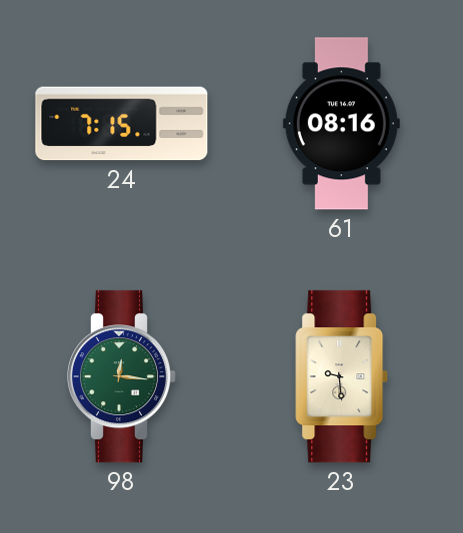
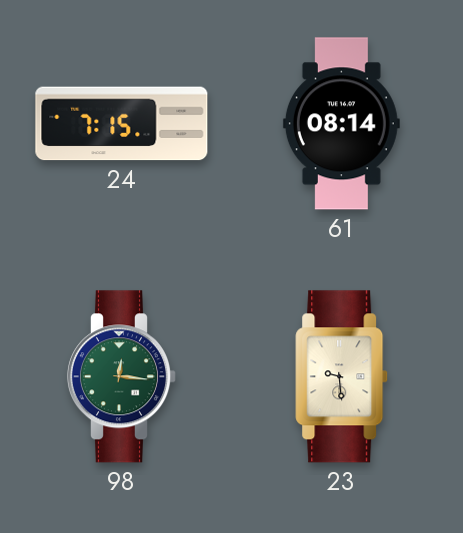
61: 08:16 -> 08:14
